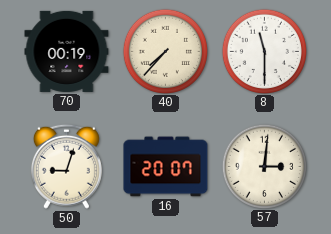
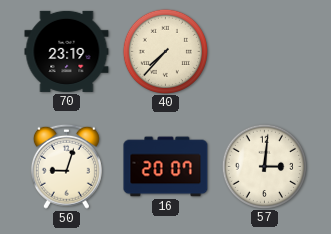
70: 00:19 -> 23:19
8: 11:30 -> none
